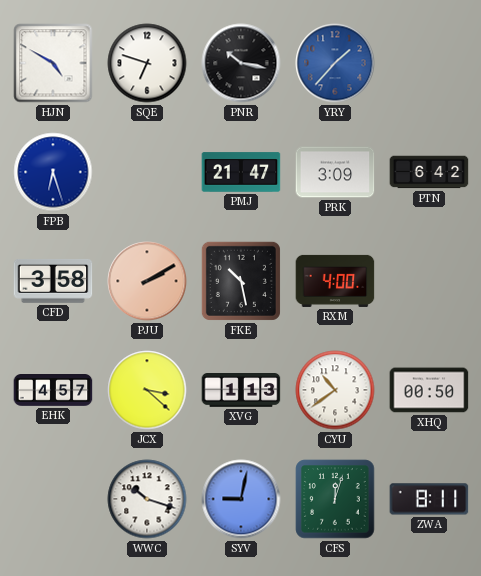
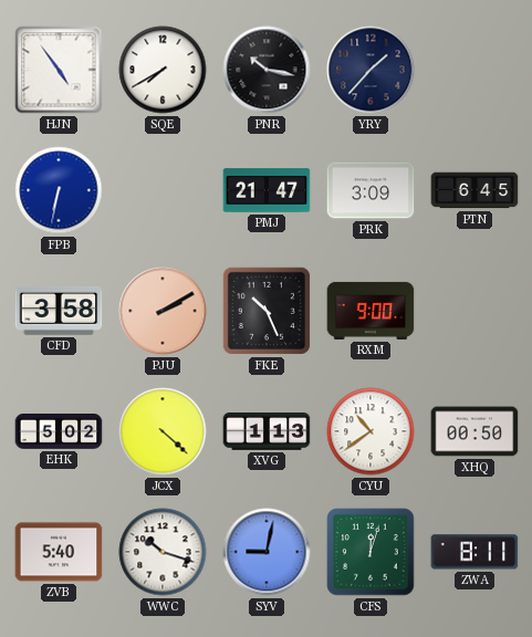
HJN: 4:50 -> 4:54
SQE: 6:48 -> 7:40
YRY dial: blue -> navy
FPB: 6:27 -> 6:32
PTN: 6:42 -> 6:45
FKE: 10:28 -> 10:26
RXM: 4:00 -> 9:00
EHK: 4:57 -> 5:02
JCX: 3:22 -> 4:22
ZVB: none -> 5:40
